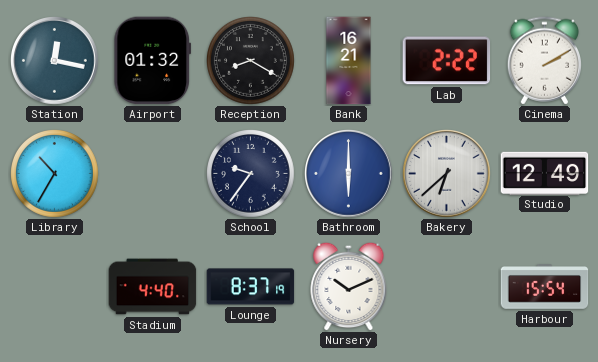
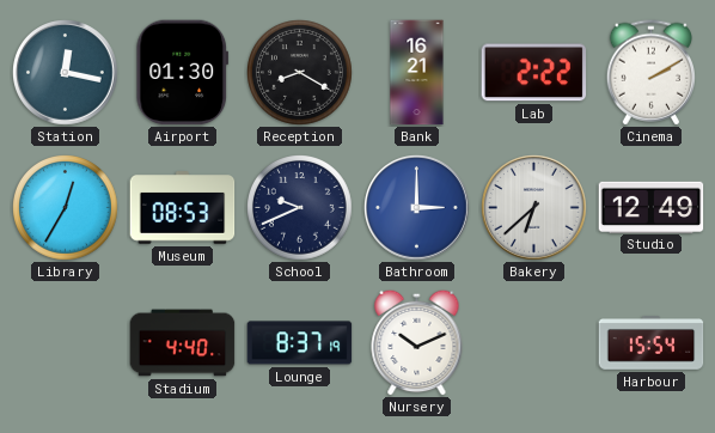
Airport: 01:32 -> 01:30
Library: 10:35 -> 12:35
Museum: none -> 08:53
School: 9:36 -> 9:41
Bathroom: 6:00 -> 3:00
